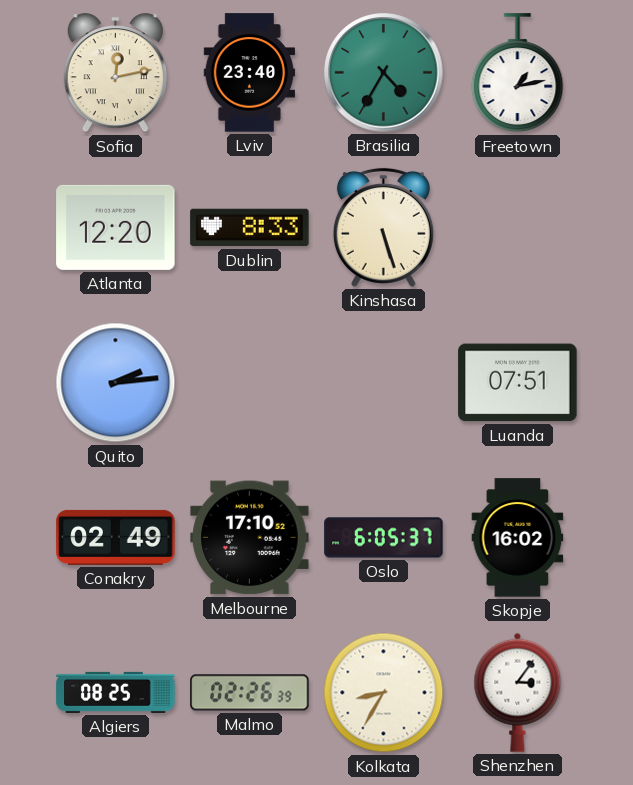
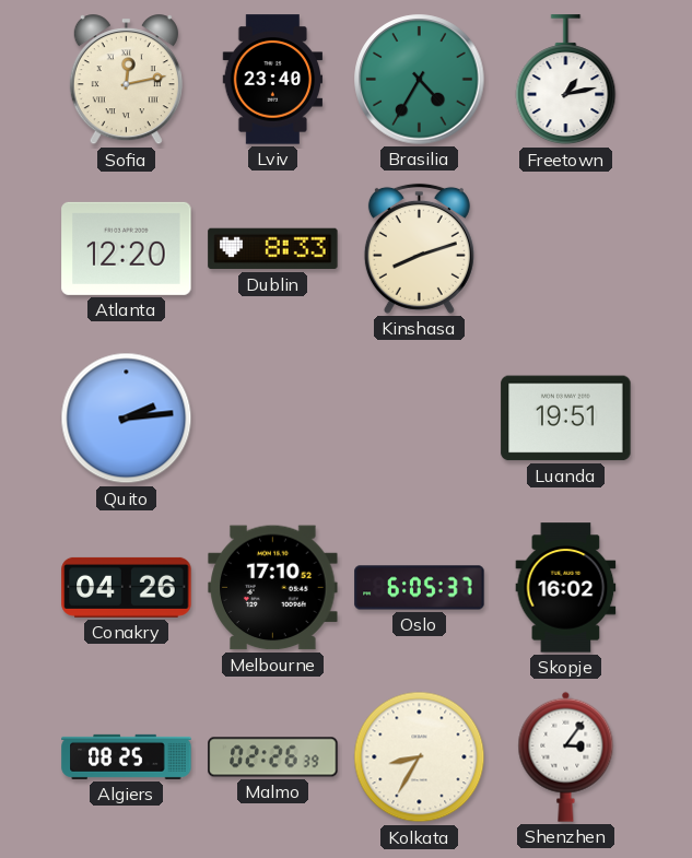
Kinshasa: 5:27 -> 8:12
Luanda: 07:51 -> 19:51
Conakry: 02:49 -> 04:26
